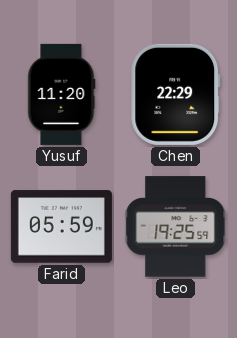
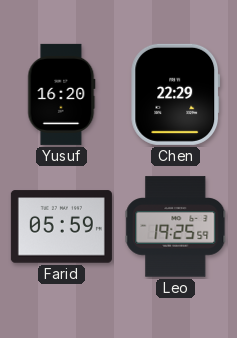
Yusuf: 11:20 -> 16:20
